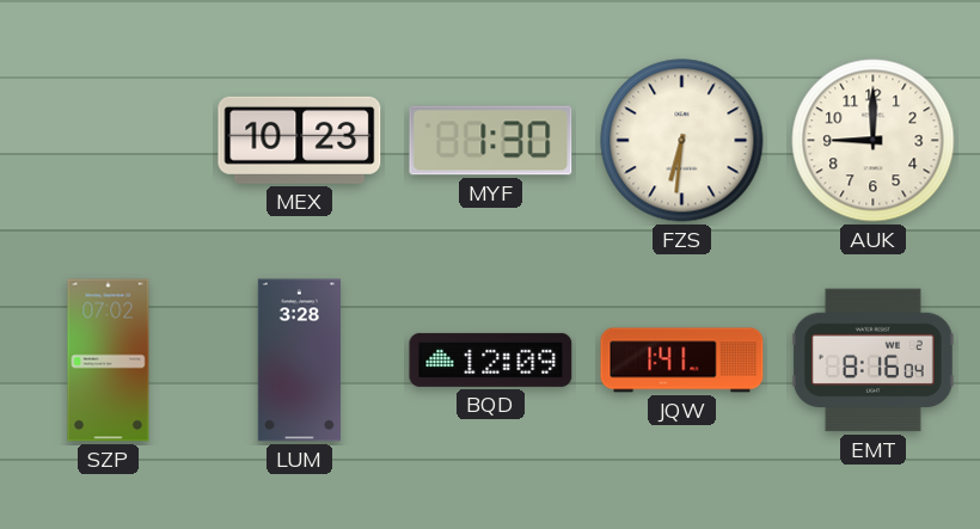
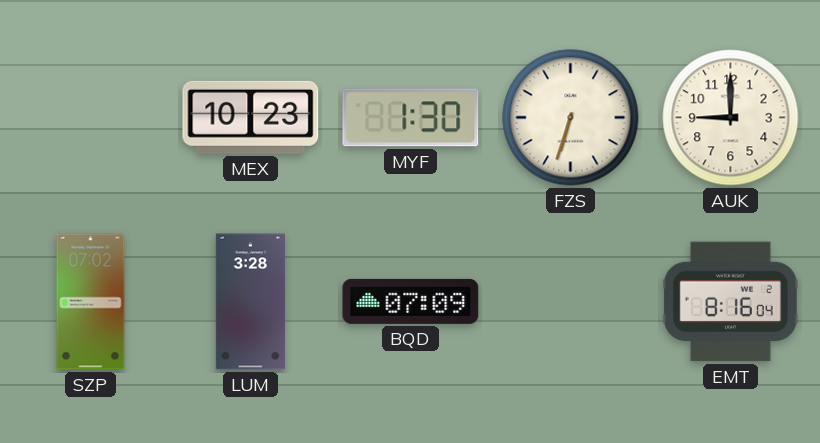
FZS: 6:31 -> 6:33
BQD: 12:09 -> 07:09
JQW: 1:41 -> none
